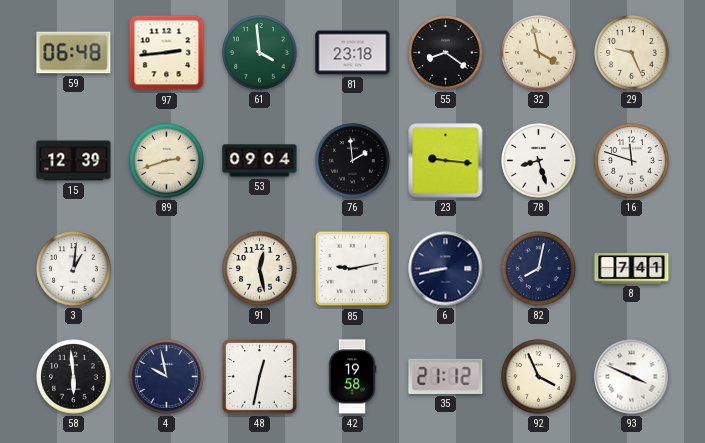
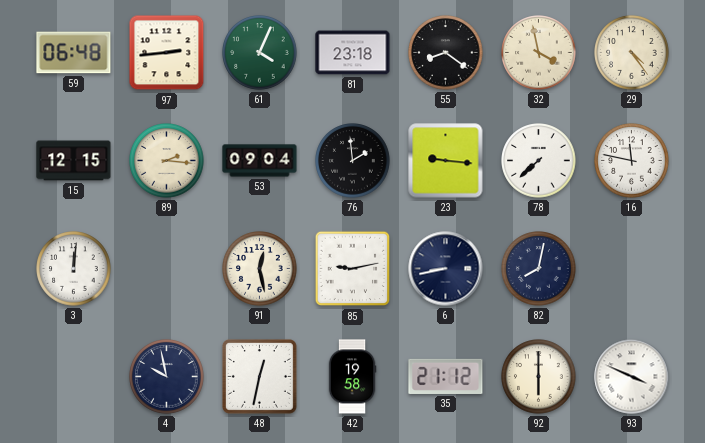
61: 3:59 -> 4:04
29: 9:26 -> 4:24
15: 12:39 -> 12:15
89: 2:42 -> 2:16
78: 8:27 -> 7:38
16: 11:48 -> 11:47
3: 1:01 -> 12:01
8: 7:41 -> none
58: 5:59 -> none
92: 3:56 -> 6:00
